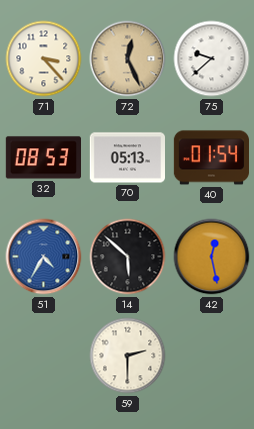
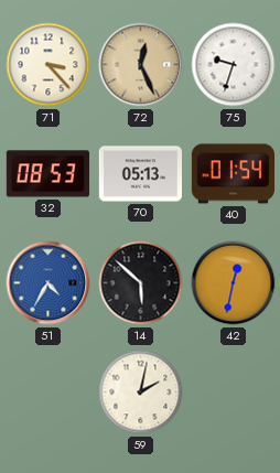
75: 9:38 -> 9:33
42: 12:28 -> 12:32
59: 2:30 -> 2:02
